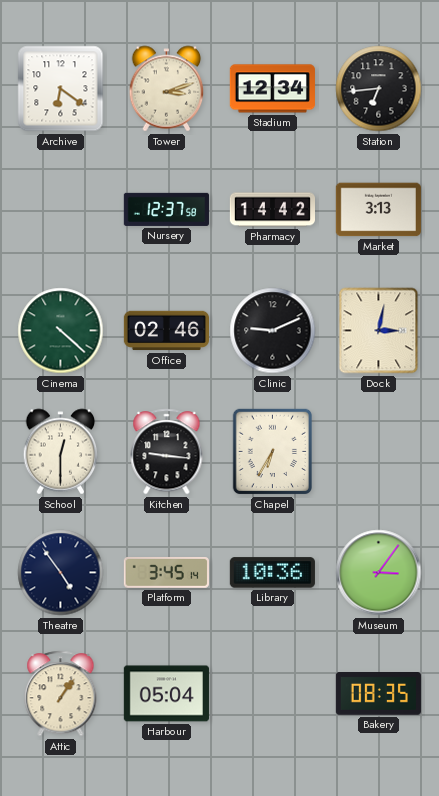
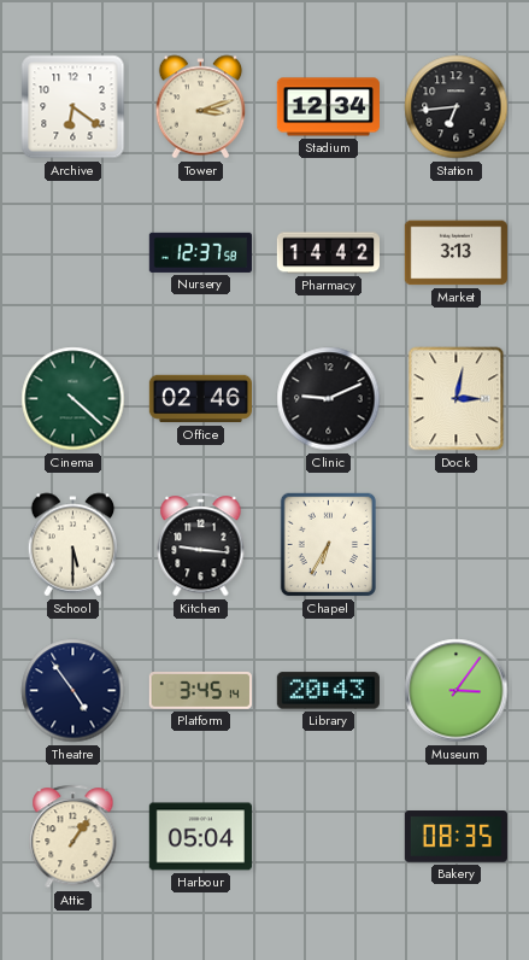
School: 12:30 -> 5:30
Library: 10:36 -> 20:43
